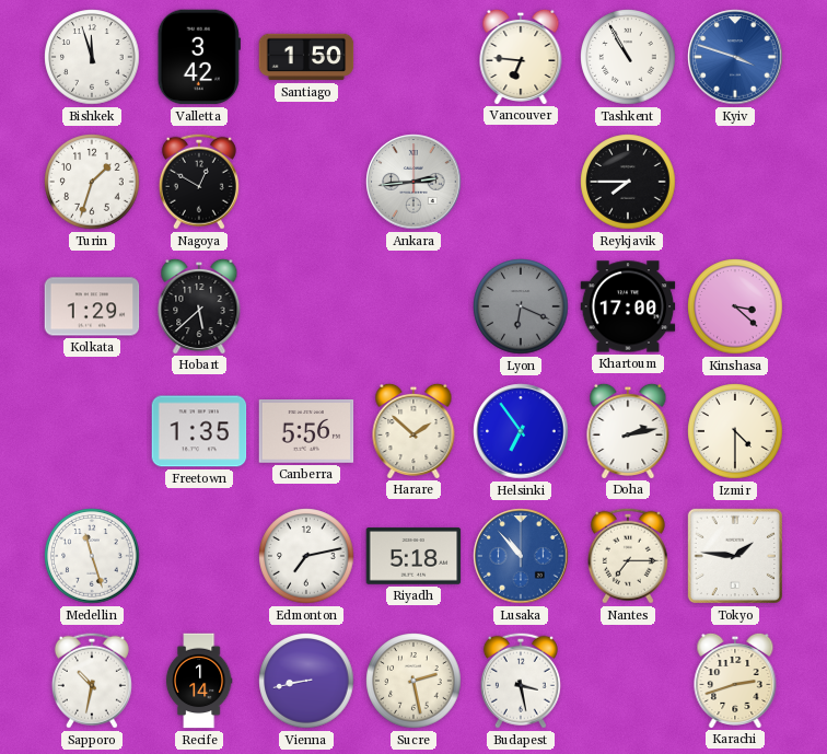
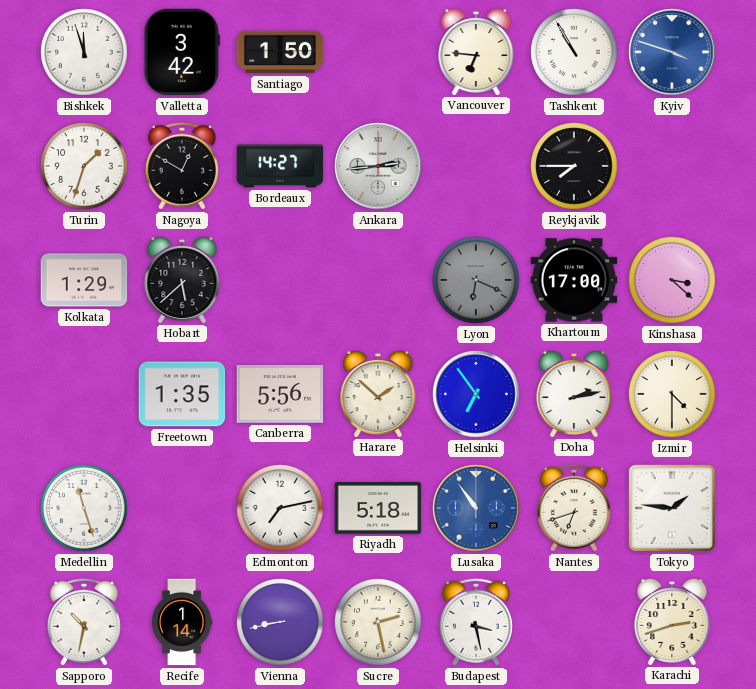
Bordeaux: none -> 14:27
Lusaka: 10:53 -> 10:54
Nantes: 7:15 -> 6:42
